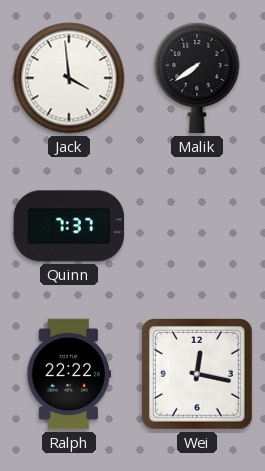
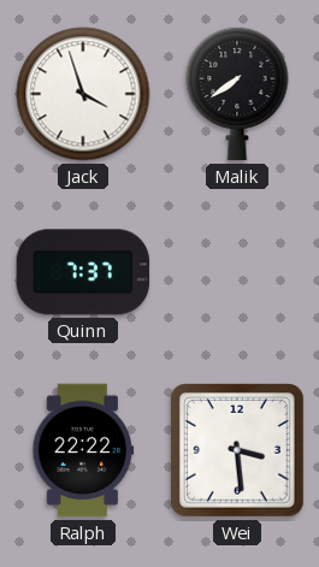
Jack: 3:59 -> 3:57
Wei: 12:17 -> 3:29
